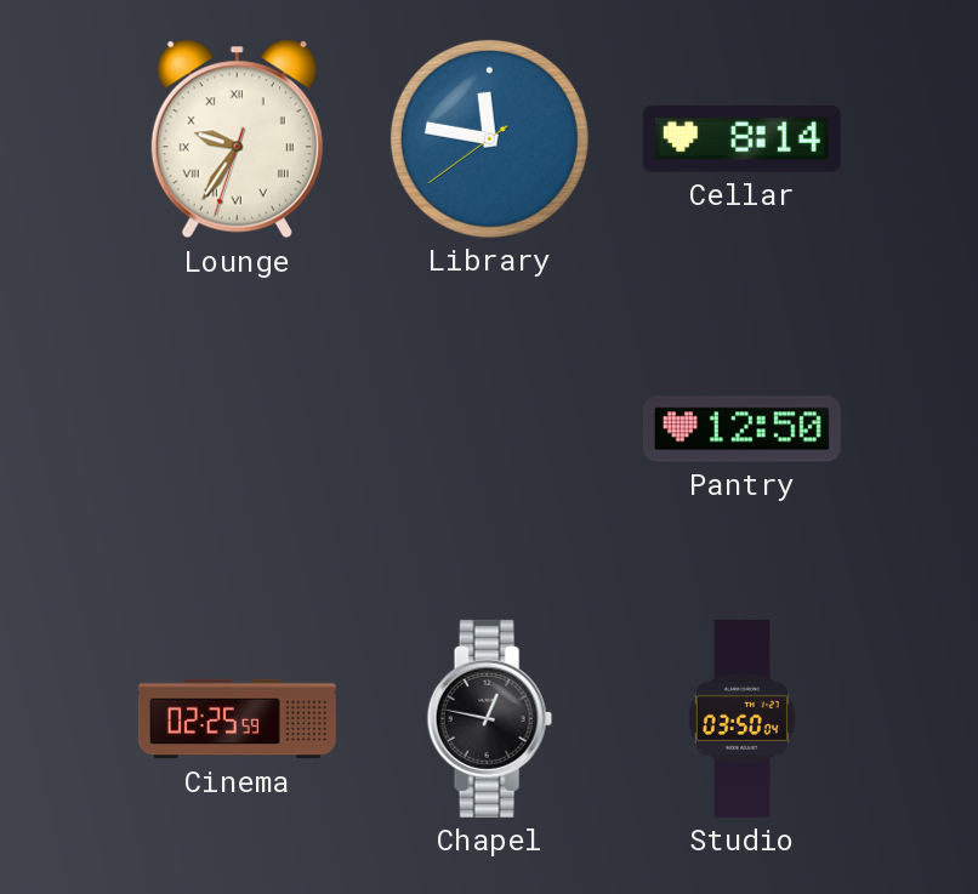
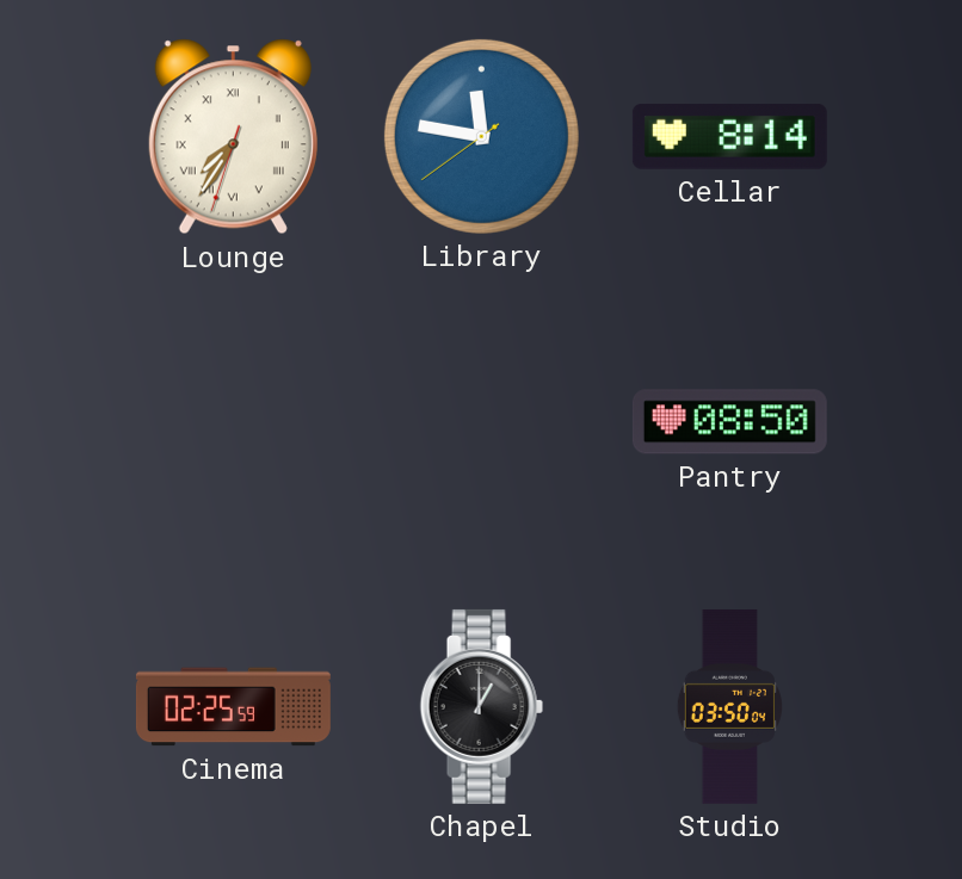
Lounge: 9:35 -> 7:35
Pantry: 12:50 -> 08:50
Chapel: 12:47 -> 1:00
